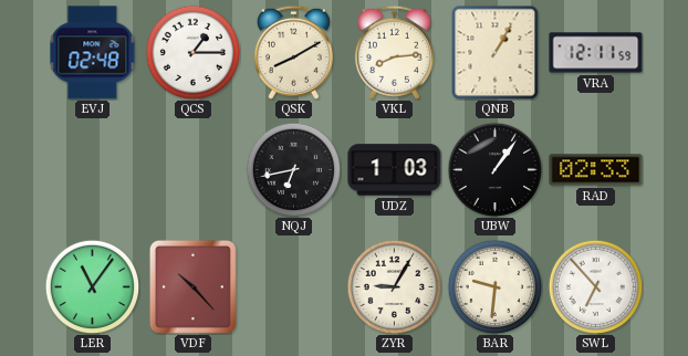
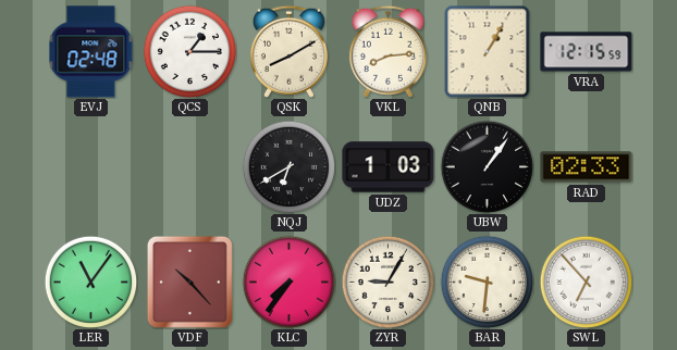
VRA: 12:11 -> 12:15
NQJ: 6:43 -> 6:40
KLC: none -> 7:36
